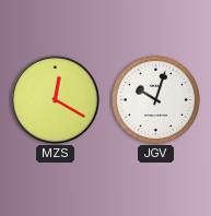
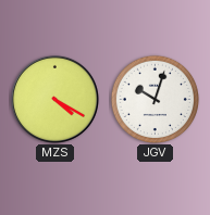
MZS: 12:20 -> 4:20
